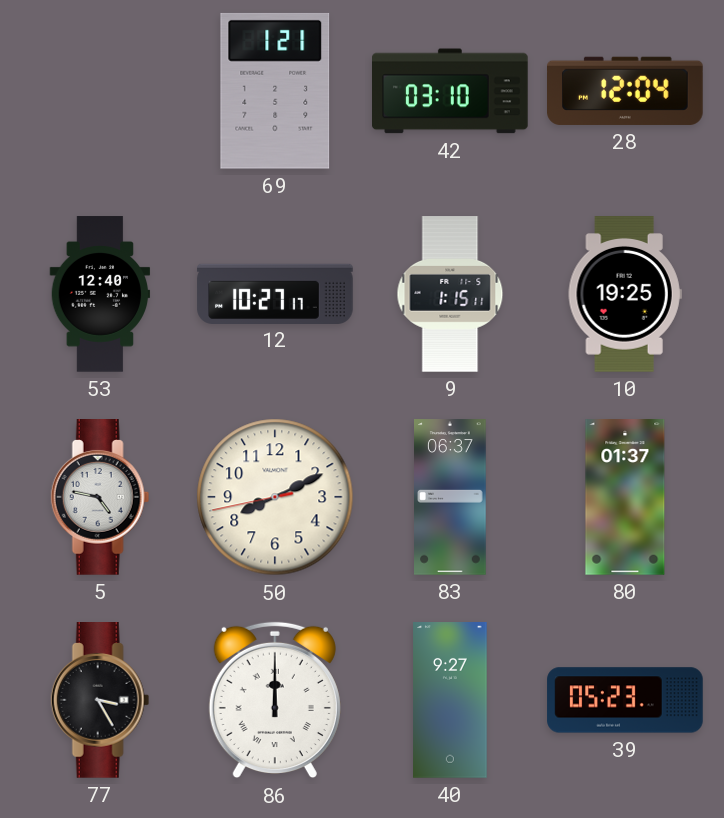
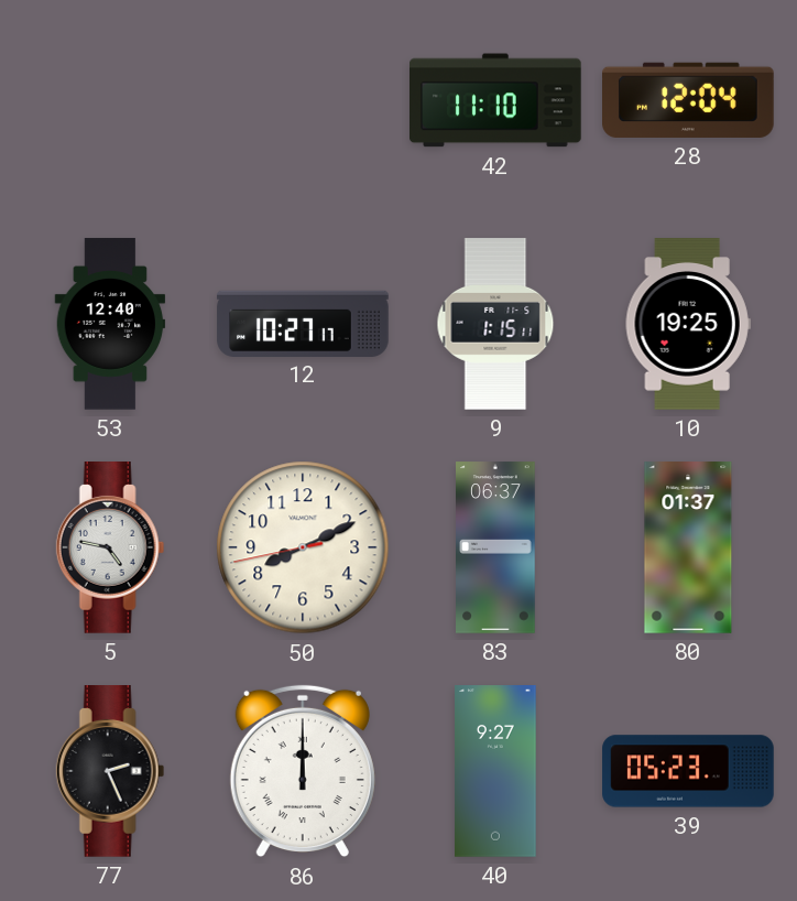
69: 1:21 -> none
42: 03:10 -> 11:10
77: 3:25 -> 2:26
